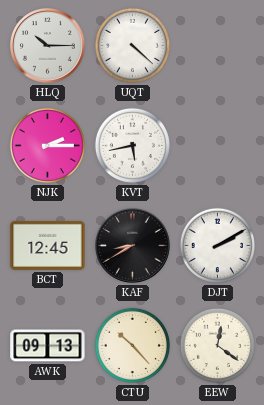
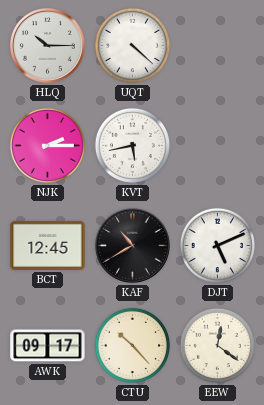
KAF: 8:40 -> 10:40
DJT: 2:10 -> 5:11
AWK: 09:13 -> 09:17
